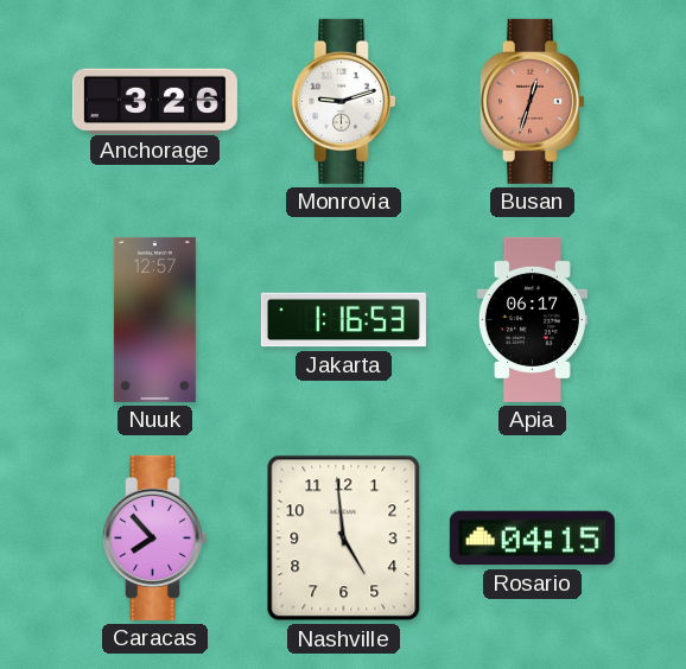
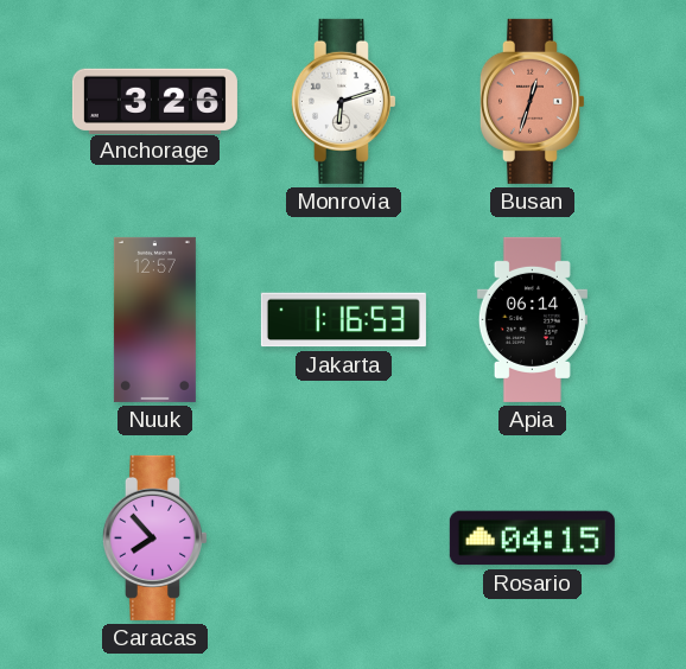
Monrovia: 9:12 -> 6:12
Apia: 06:17 -> 06:14
Nashville: 4:59 -> none
